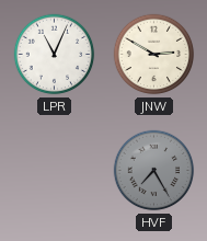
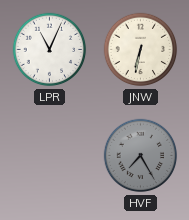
JNW: 2:50 -> 6:32
